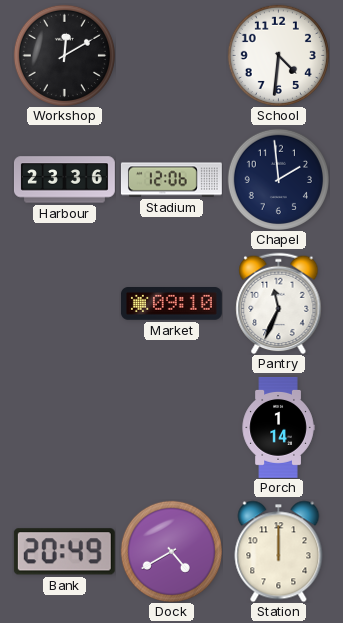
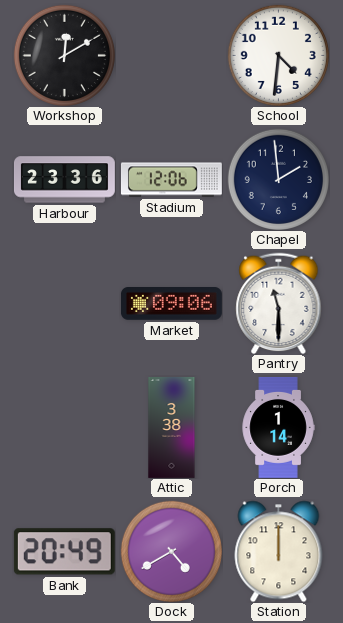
Market: 09:10 -> 09:06
Pantry: 11:34 -> 11:30
Attic: none -> 3:38
